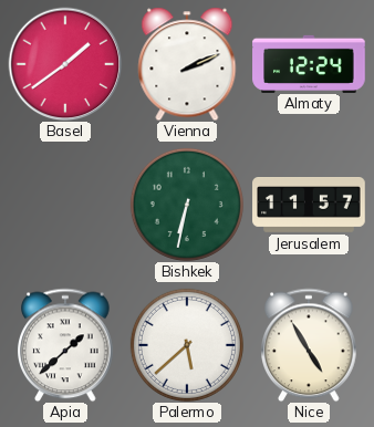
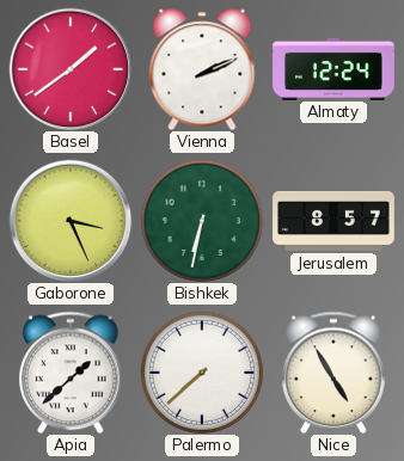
Gaborone: none -> 3:26
Jerusalem: 11:57 -> 8:57
Palermo: 5:38 -> 7:38
